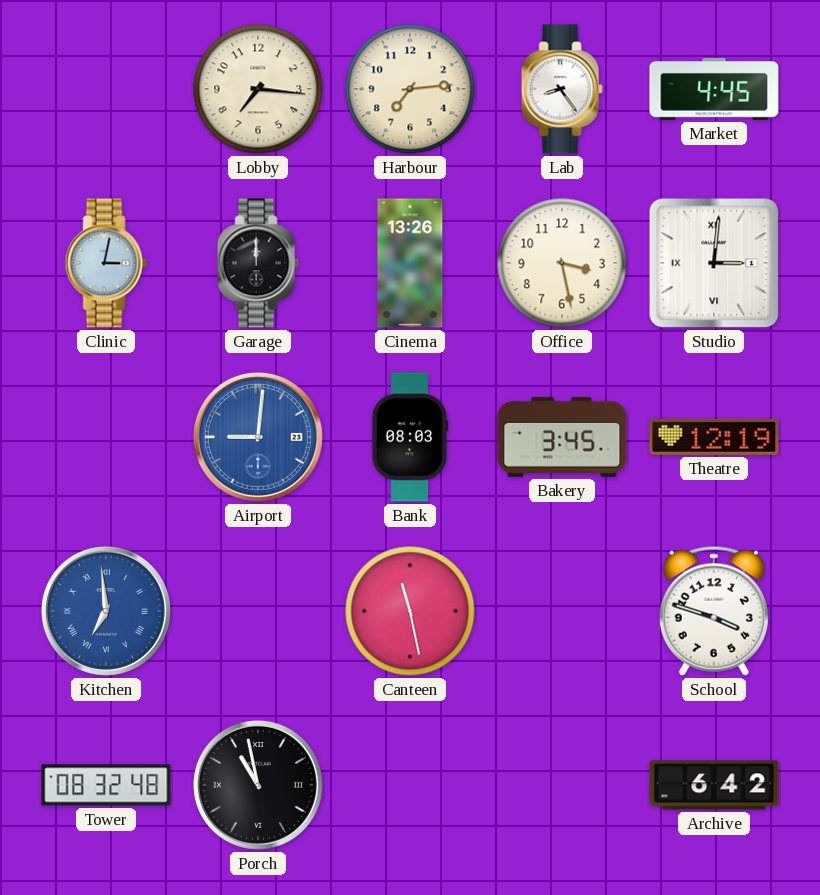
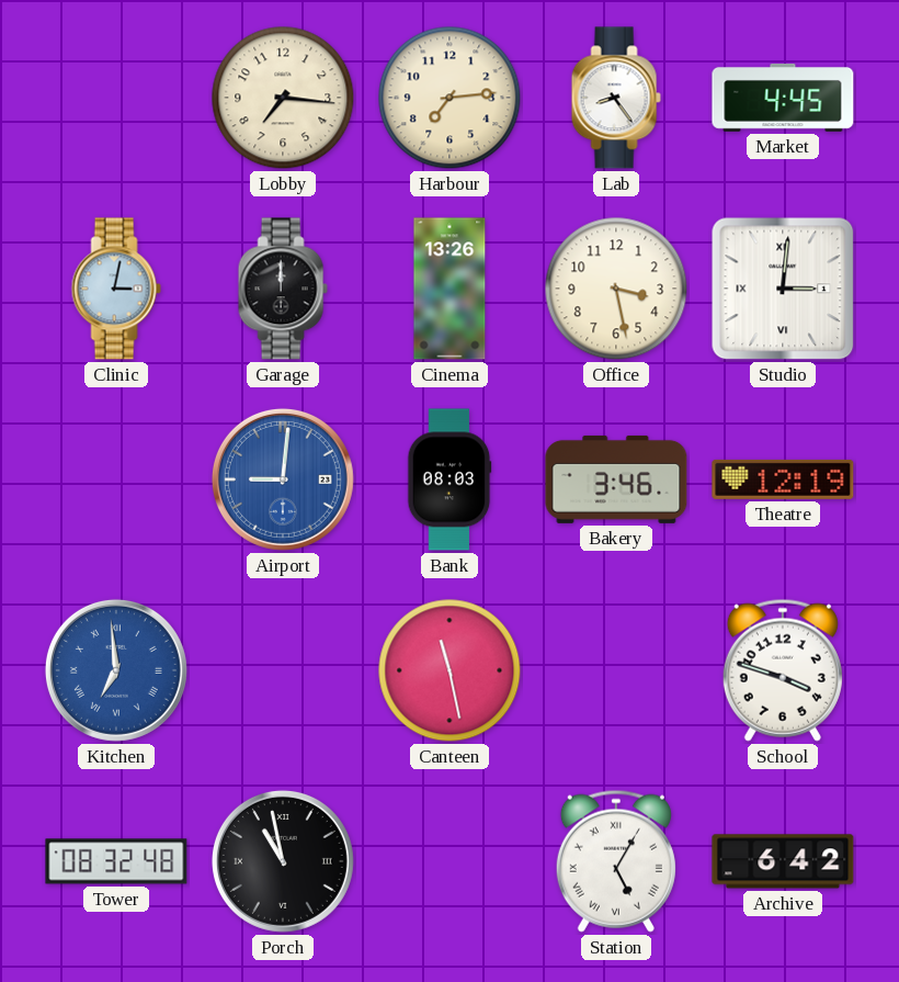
Bakery: 3:45 -> 3:46
Station: none -> 5:05
